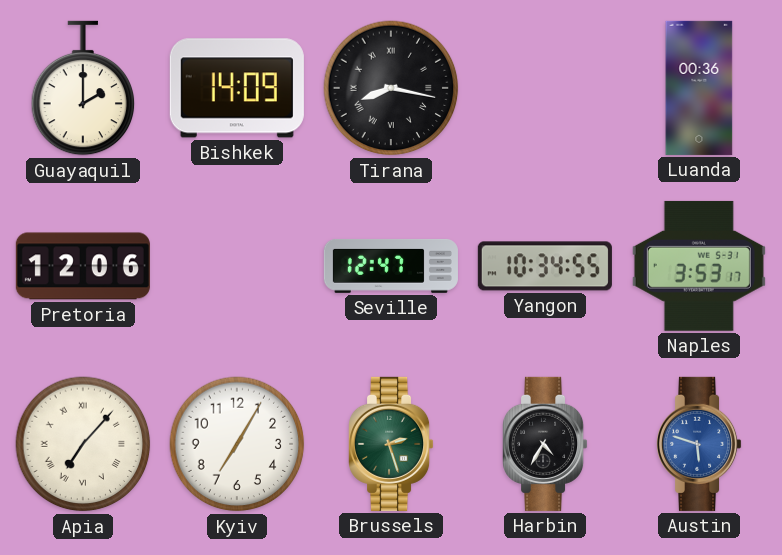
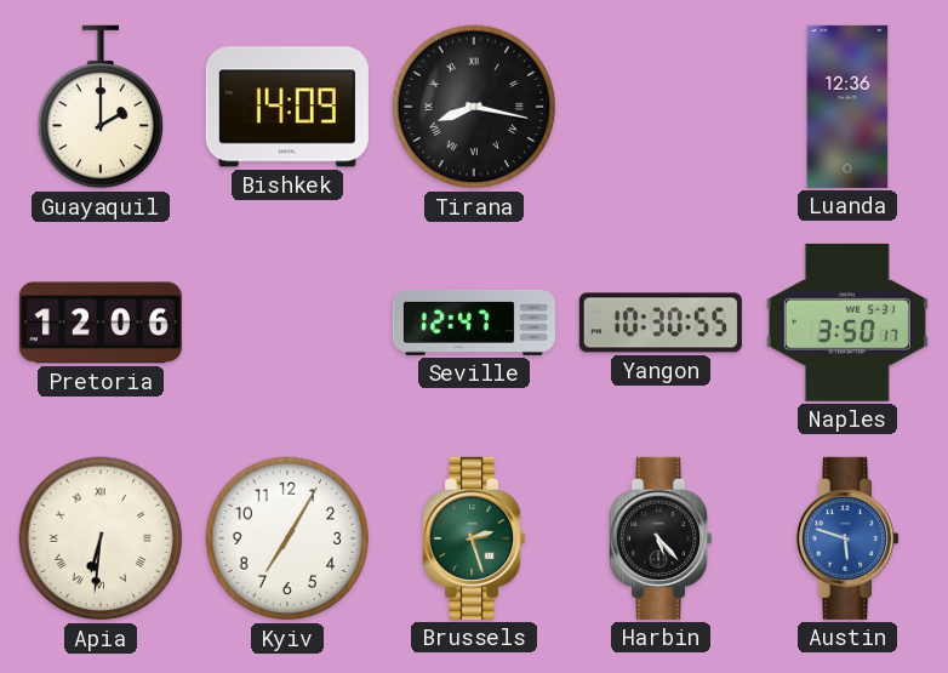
Luanda: 00:36 -> 12:36
Yangon: 10:34 -> 10:30
Naples: 3:53 -> 3:50
Apia: 7:07 -> 6:31
Harbin: 4:35 -> 5:23
